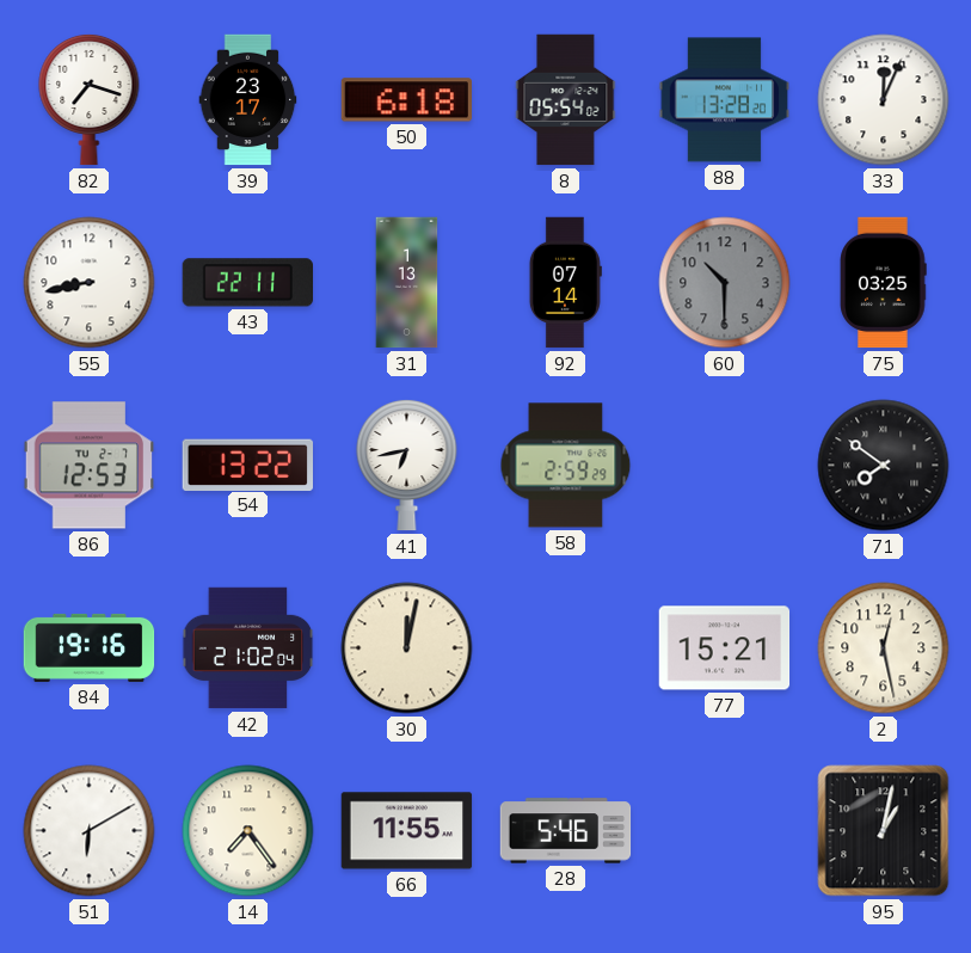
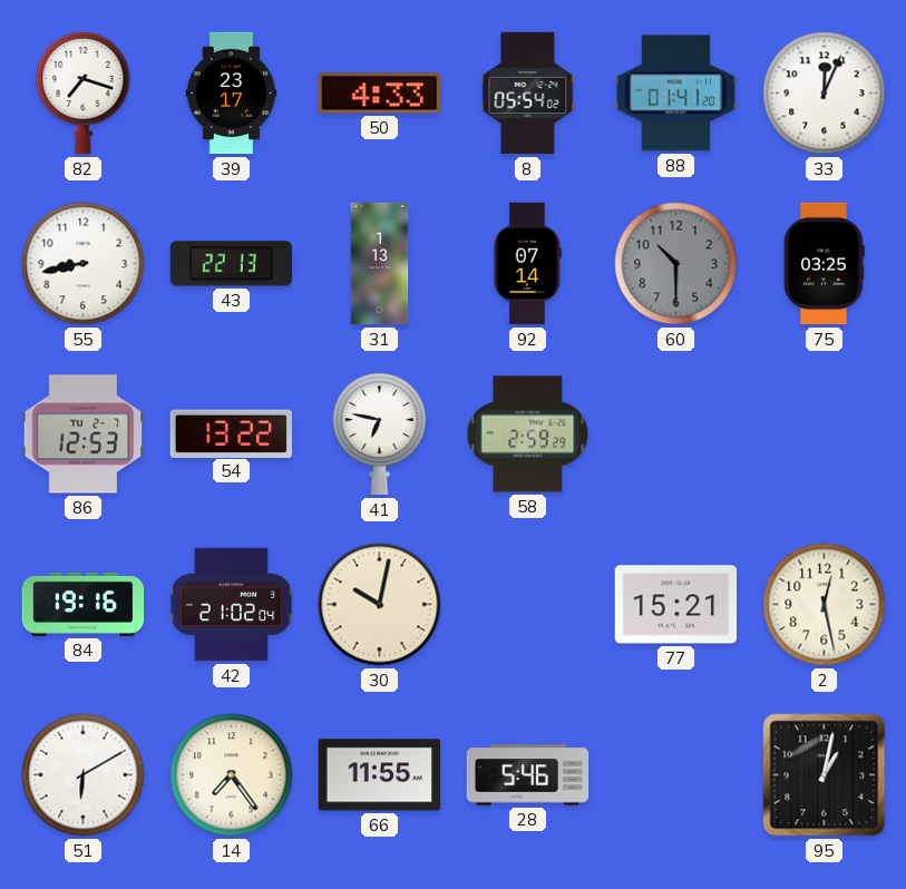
50: 6:18 -> 4:33
88: 13:28 -> 01:41
43: 22:11 -> 22:13
41: 6:43 -> 6:47
71: 7:51 -> none
30: 12:02 -> 10:02
